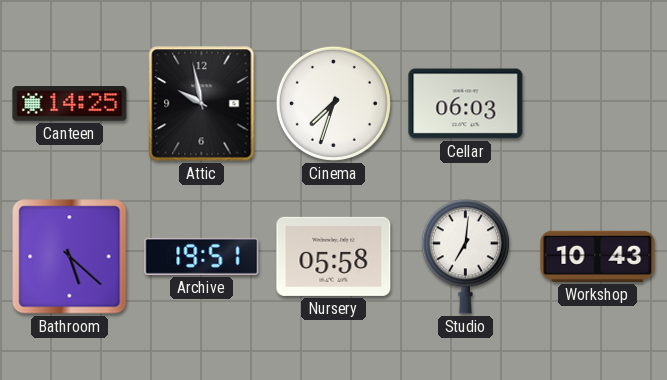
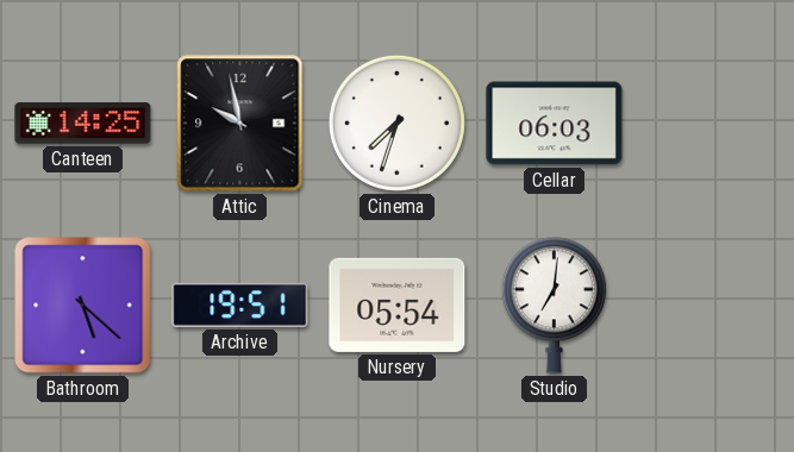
Nursery: 05:58 -> 05:54
Workshop: 10:43 -> none
